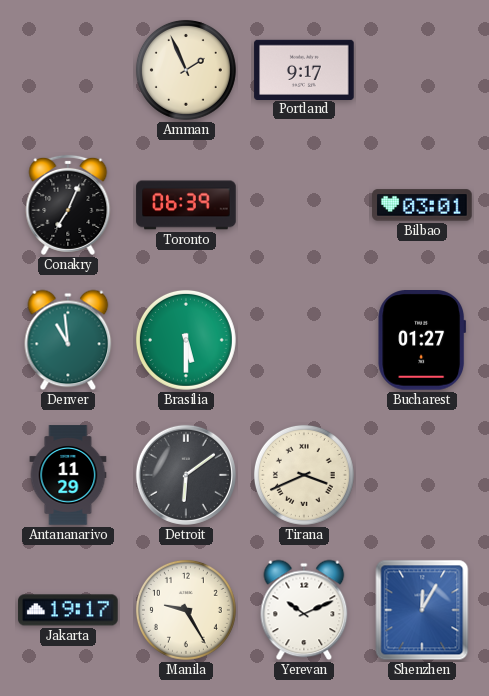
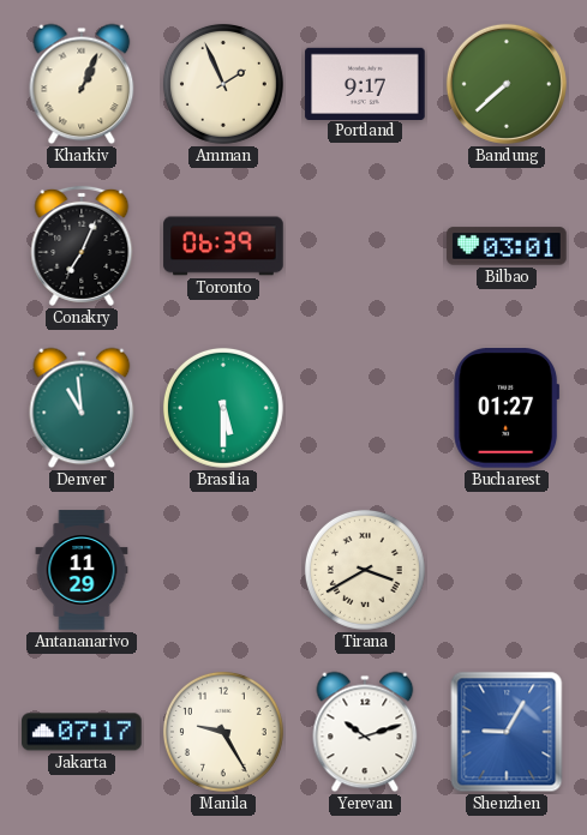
Kharkiv: none -> 1:04
Bandung: none -> 7:38
Detroit: 6:09 -> none
Tirana: 3:41 -> 3:40
Jakarta: 19:17 -> 07:17
Yerevan: 10:11 -> 10:12
Shenzhen: 12:05 -> 9:05
